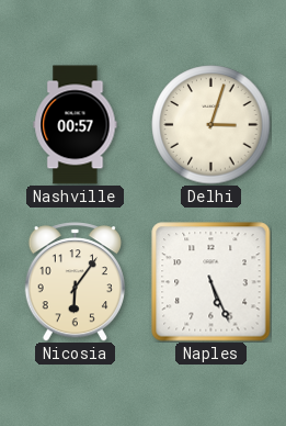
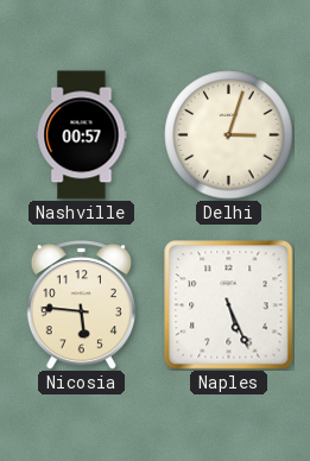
Nicosia: 6:06 -> 5:46
